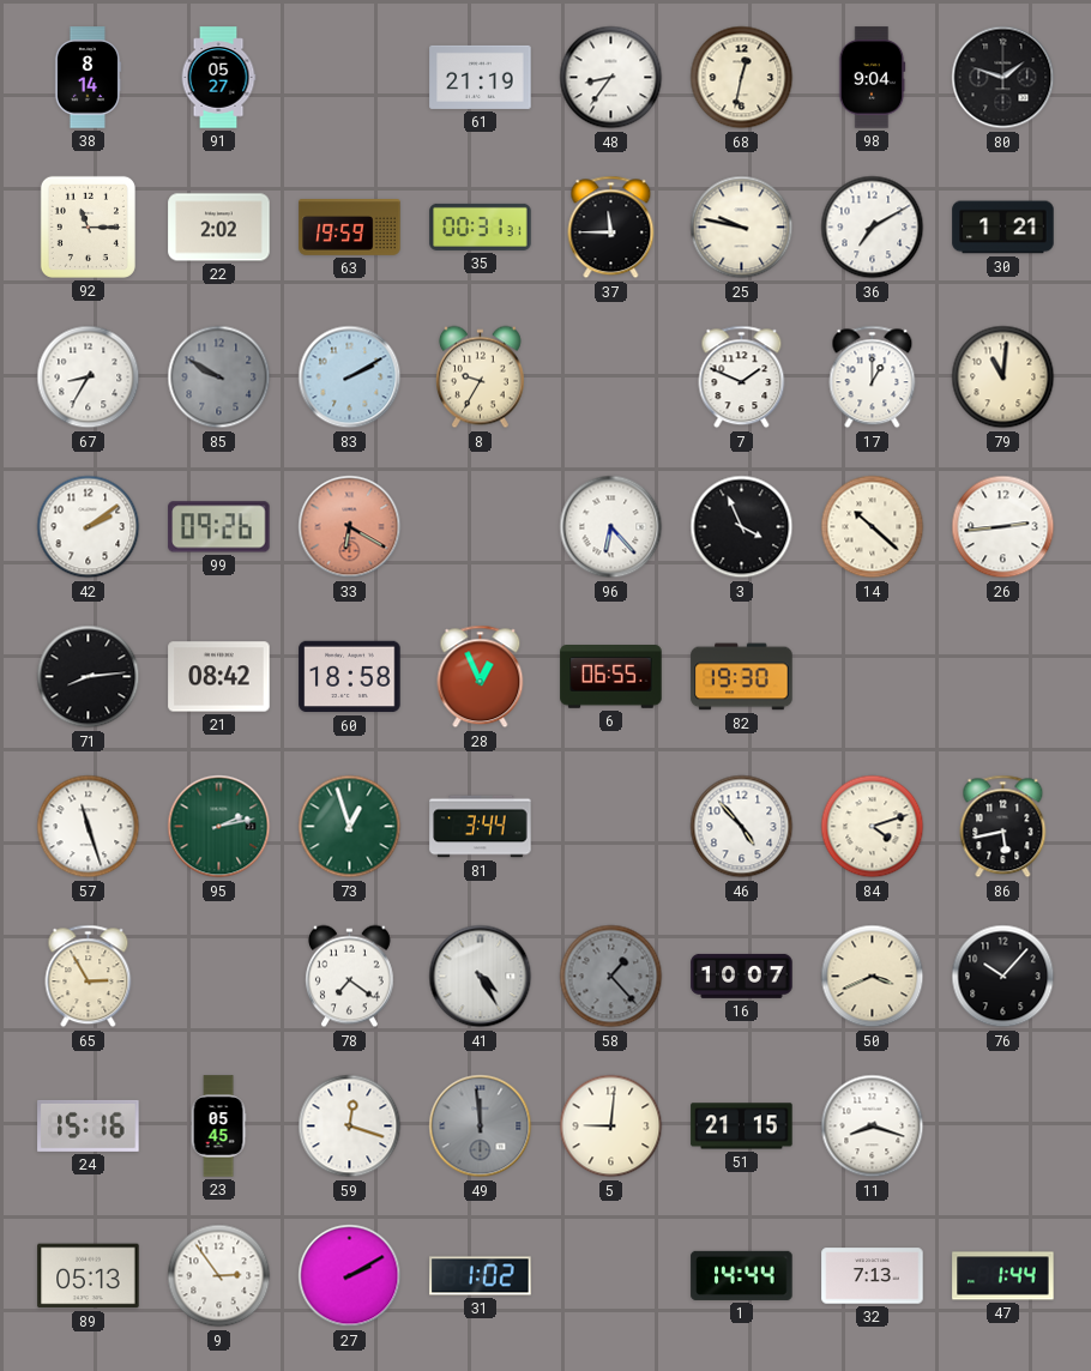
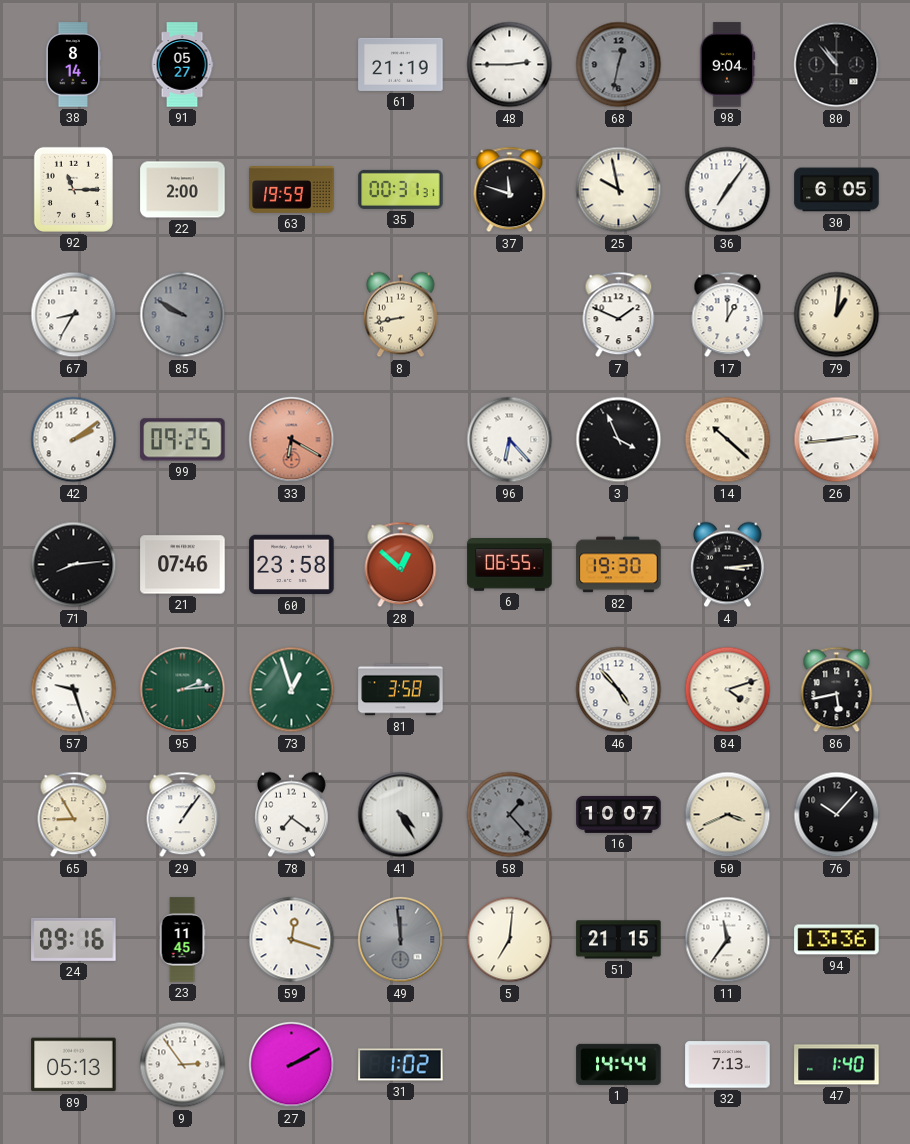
48: 8:36 -> 2:45
68 dial: cream -> grey
80: 1:48 -> 10:53
22: 2:02 -> 2:00
37: 11:45 -> 11:48
25: 9:47 -> 9:58
36: 7:10 -> 7:06
30: 1:21 -> 6:05
83: 2:10 -> none
8: 9:35 -> 8:43
79: 11:01 -> 1:01
99: 09:26 -> 09:25
21: 08:42 -> 07:46
60: 18:58 -> 23:58
28: 12:56 -> 12:52
4: none -> 3:14
57: 11:27 -> 9:27
95: 2:13 -> 2:14
81: 3:44 -> 3:58
65: 2:55 -> 8:55
29: none -> 1:06
24: 15:16 -> 09:16
23: 05:45 -> 11:45
5: 9:01 -> 7:01
11: 8:18 -> 11:36
94: none -> 13:36
47: 1:44 -> 1:40
